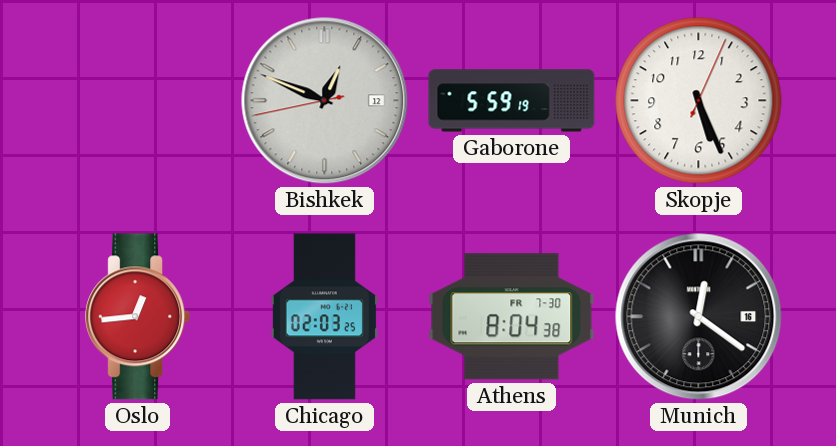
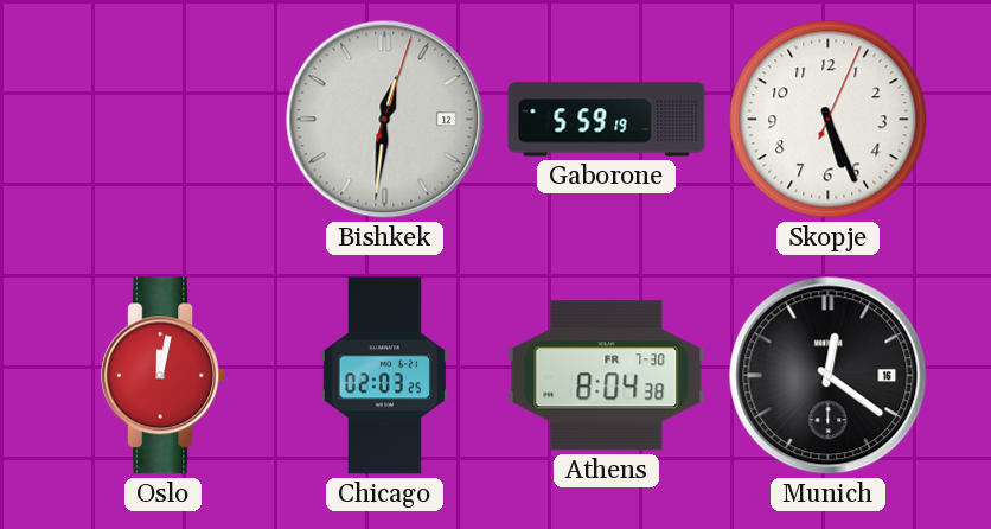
Bishkek: 12:48 -> 12:31
Oslo: 12:44 -> 12:02
